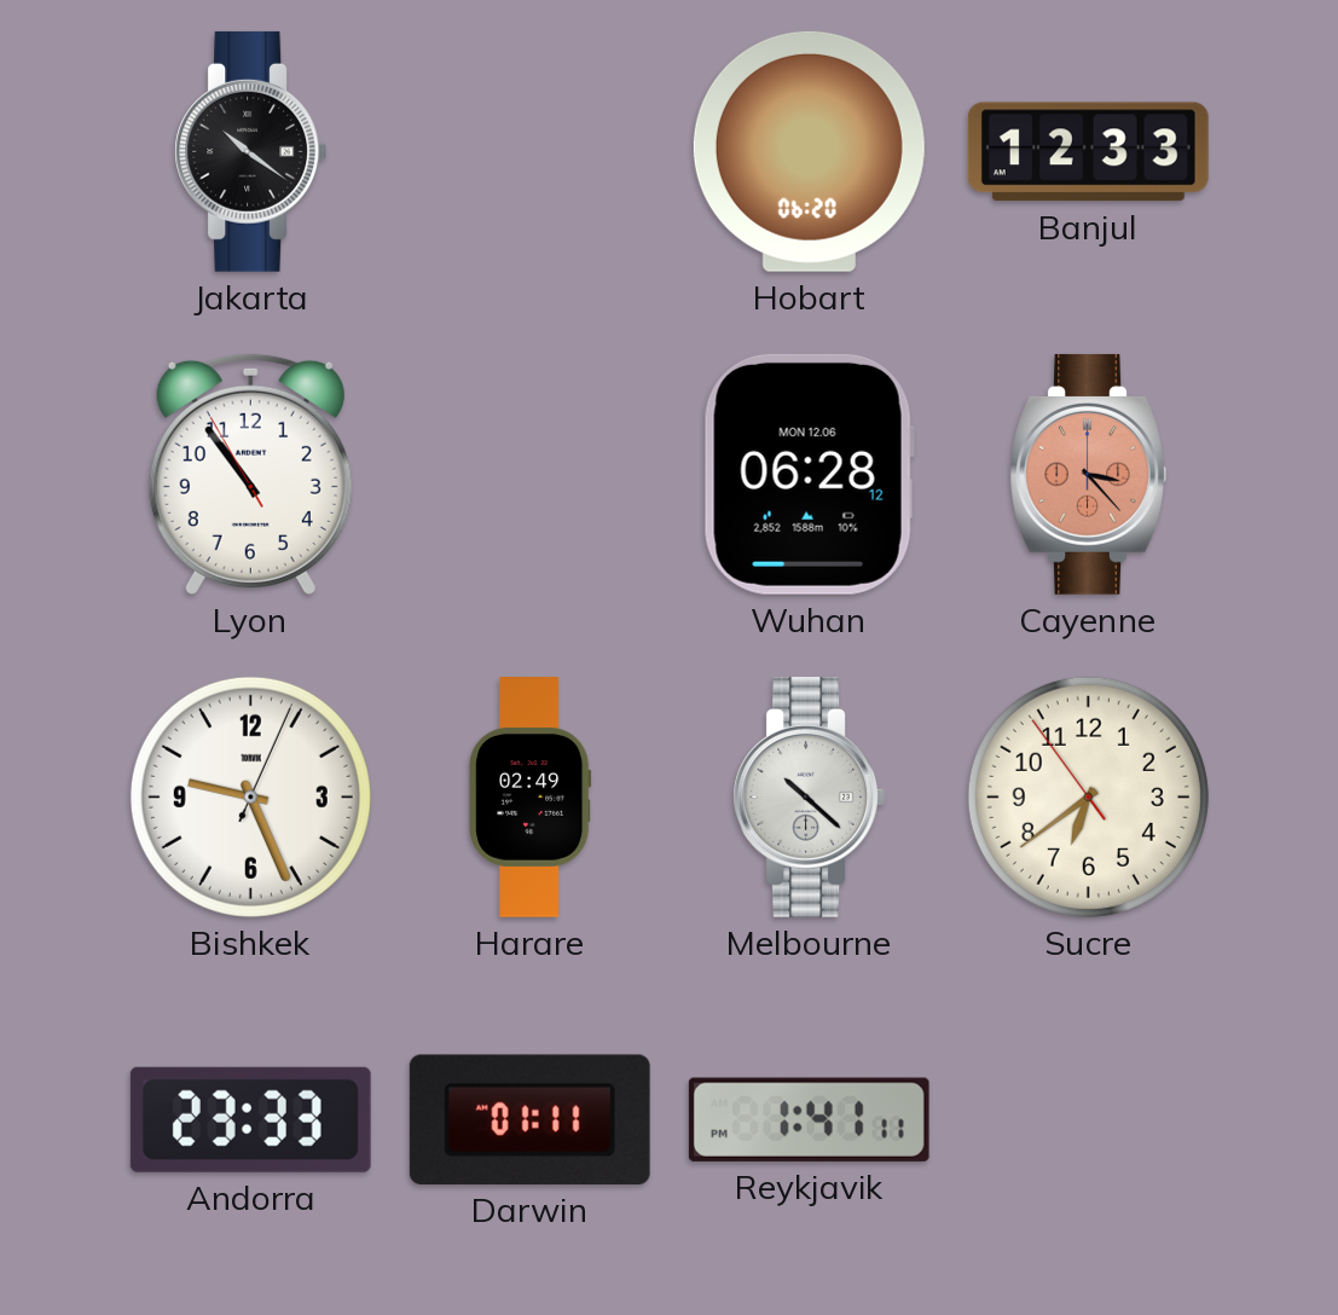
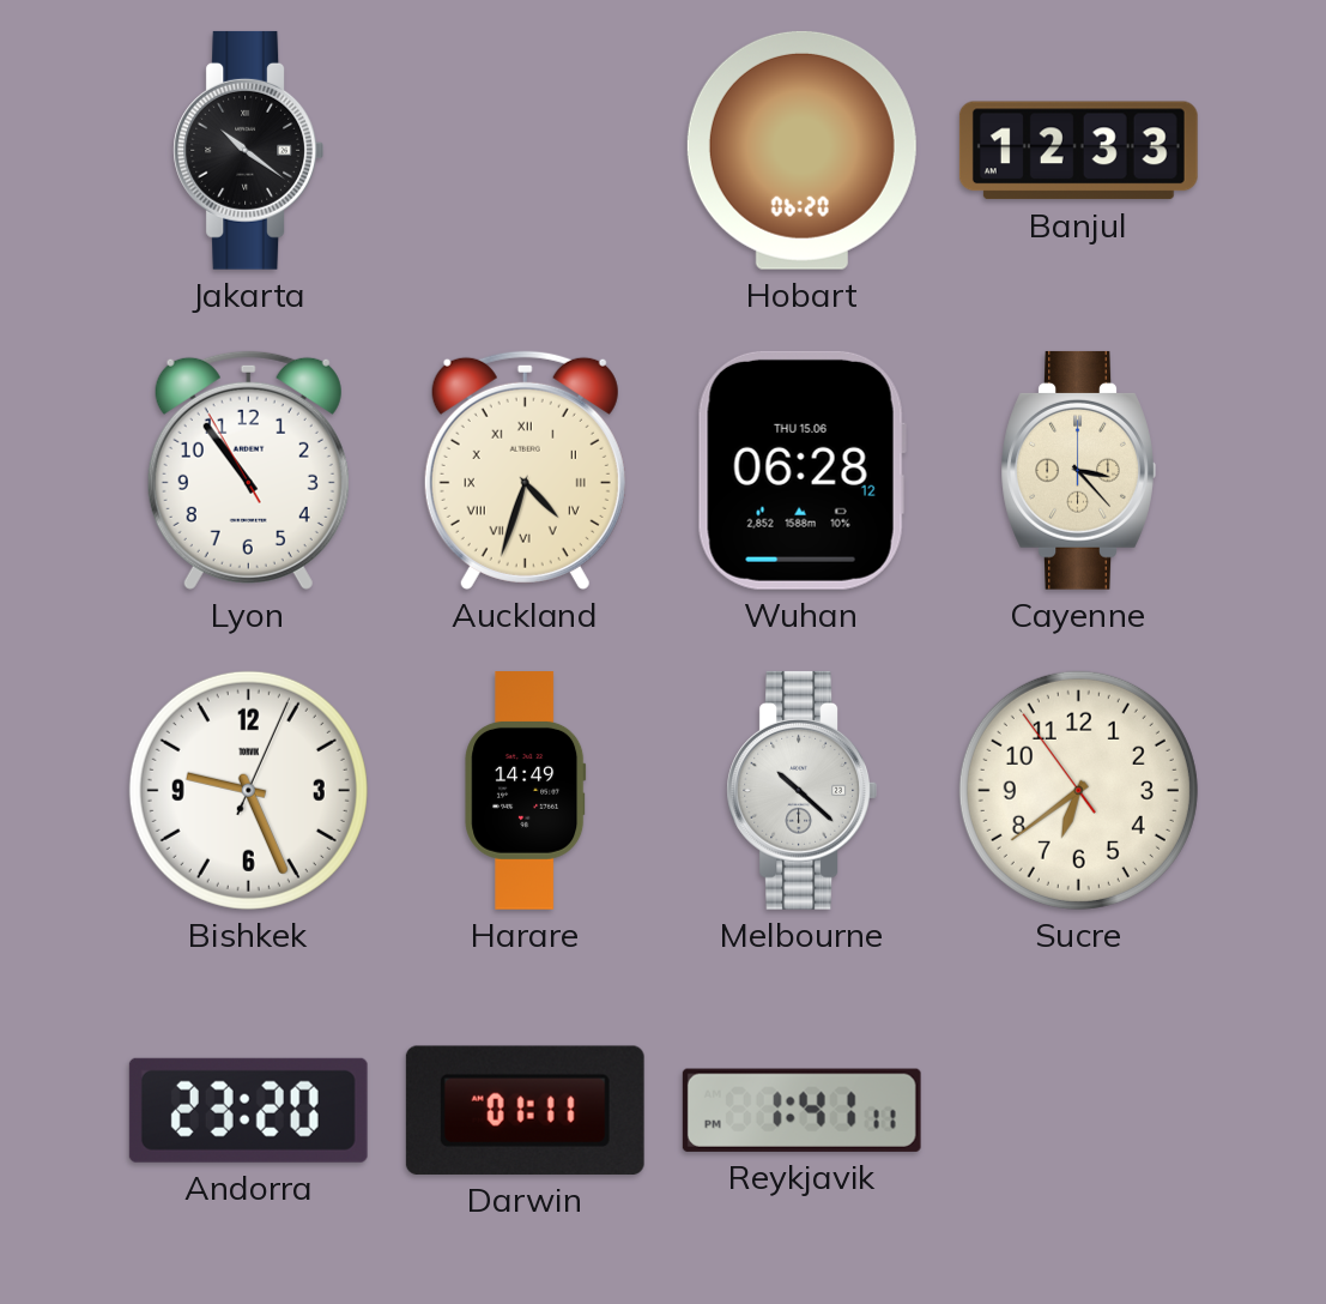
Auckland: none -> 4:33
Wuhan date: MON 12.06 -> THU 15.06
Cayenne dial: salmon -> cream
Harare: 02:49 -> 14:49
Andorra: 23:33 -> 23:20
